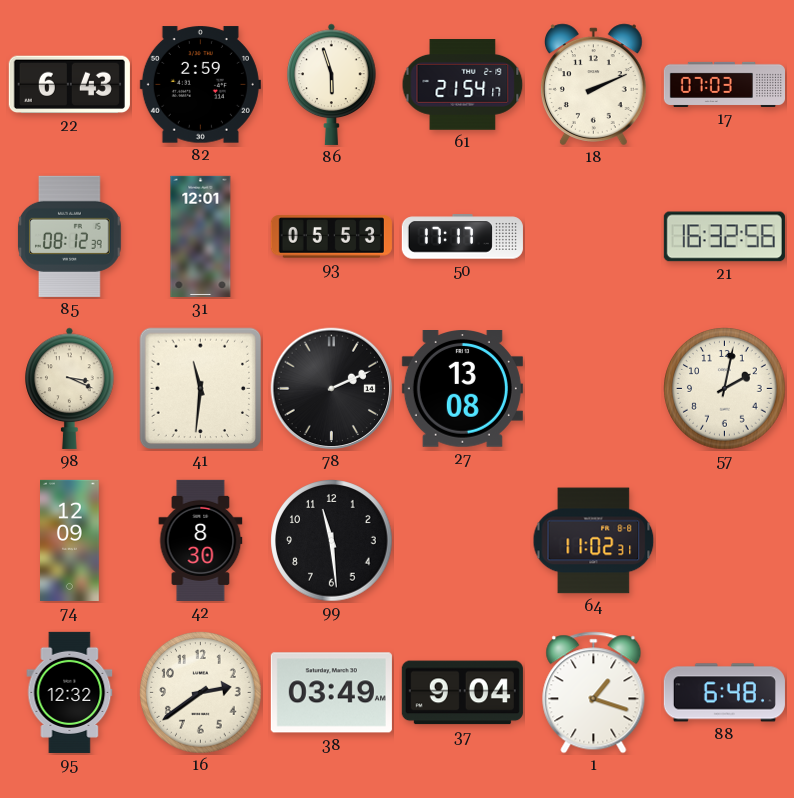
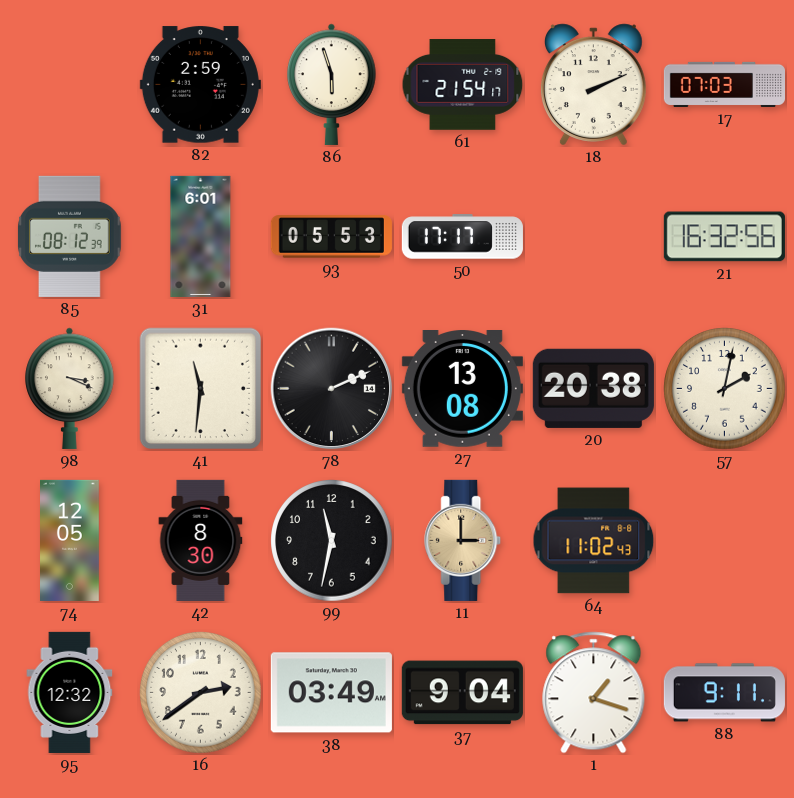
22: 6:43 -> none
31: 12:01 -> 6:01
20: none -> 20:38
74: 12:09 -> 12:05
99: 11:29 -> 11:32
11: none -> 3:00
64: 11:02:31 -> 11:02:43
88: 6:48 -> 9:11
